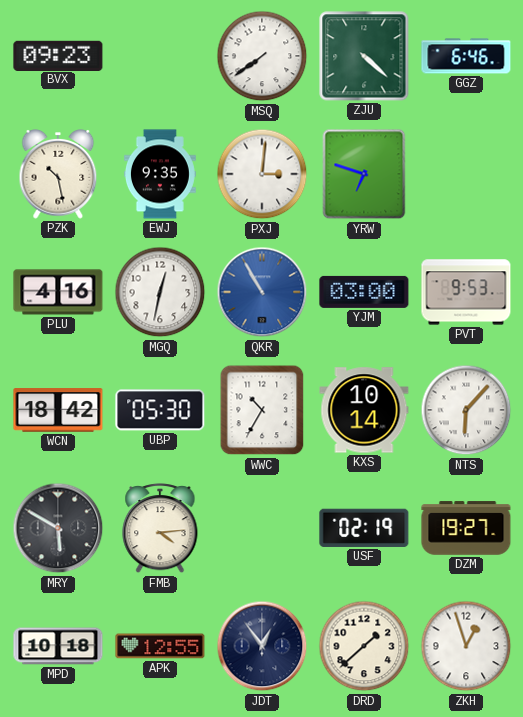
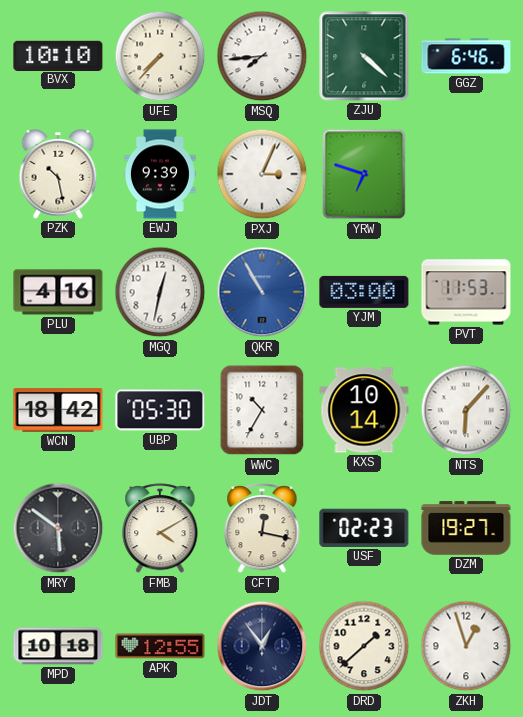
BVX: 09:23 -> 10:10
UFE: none -> 7:37
MSQ: 7:39 -> 7:44
EWJ: 9:35 -> 9:39
PXJ: 3:01 -> 3:04
PVT: 9:53 -> 11:53
MRY: 5:50 -> 5:51
FMB: 4:14 -> 4:10
CFT: none -> 12:17
USF: 02:19 -> 02:23
